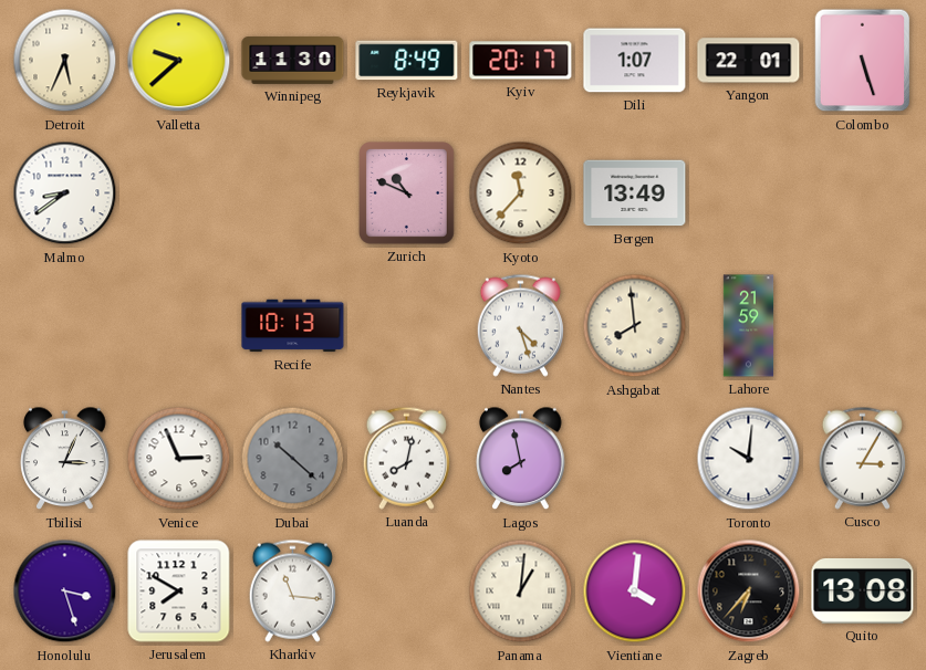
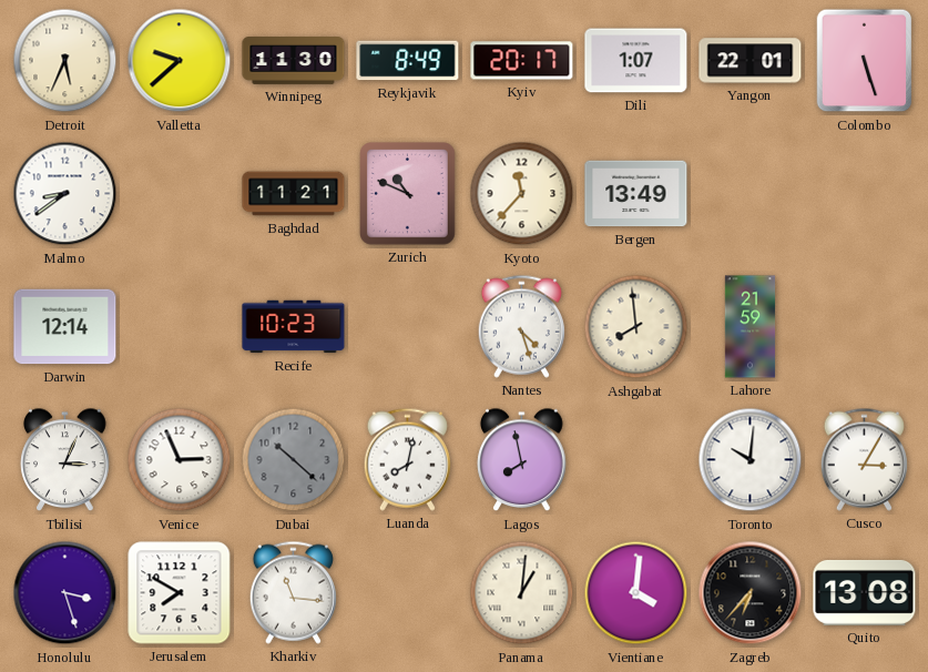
Baghdad: none -> 11:21
Darwin: none -> 12:14
Recife: 10:13 -> 10:23
